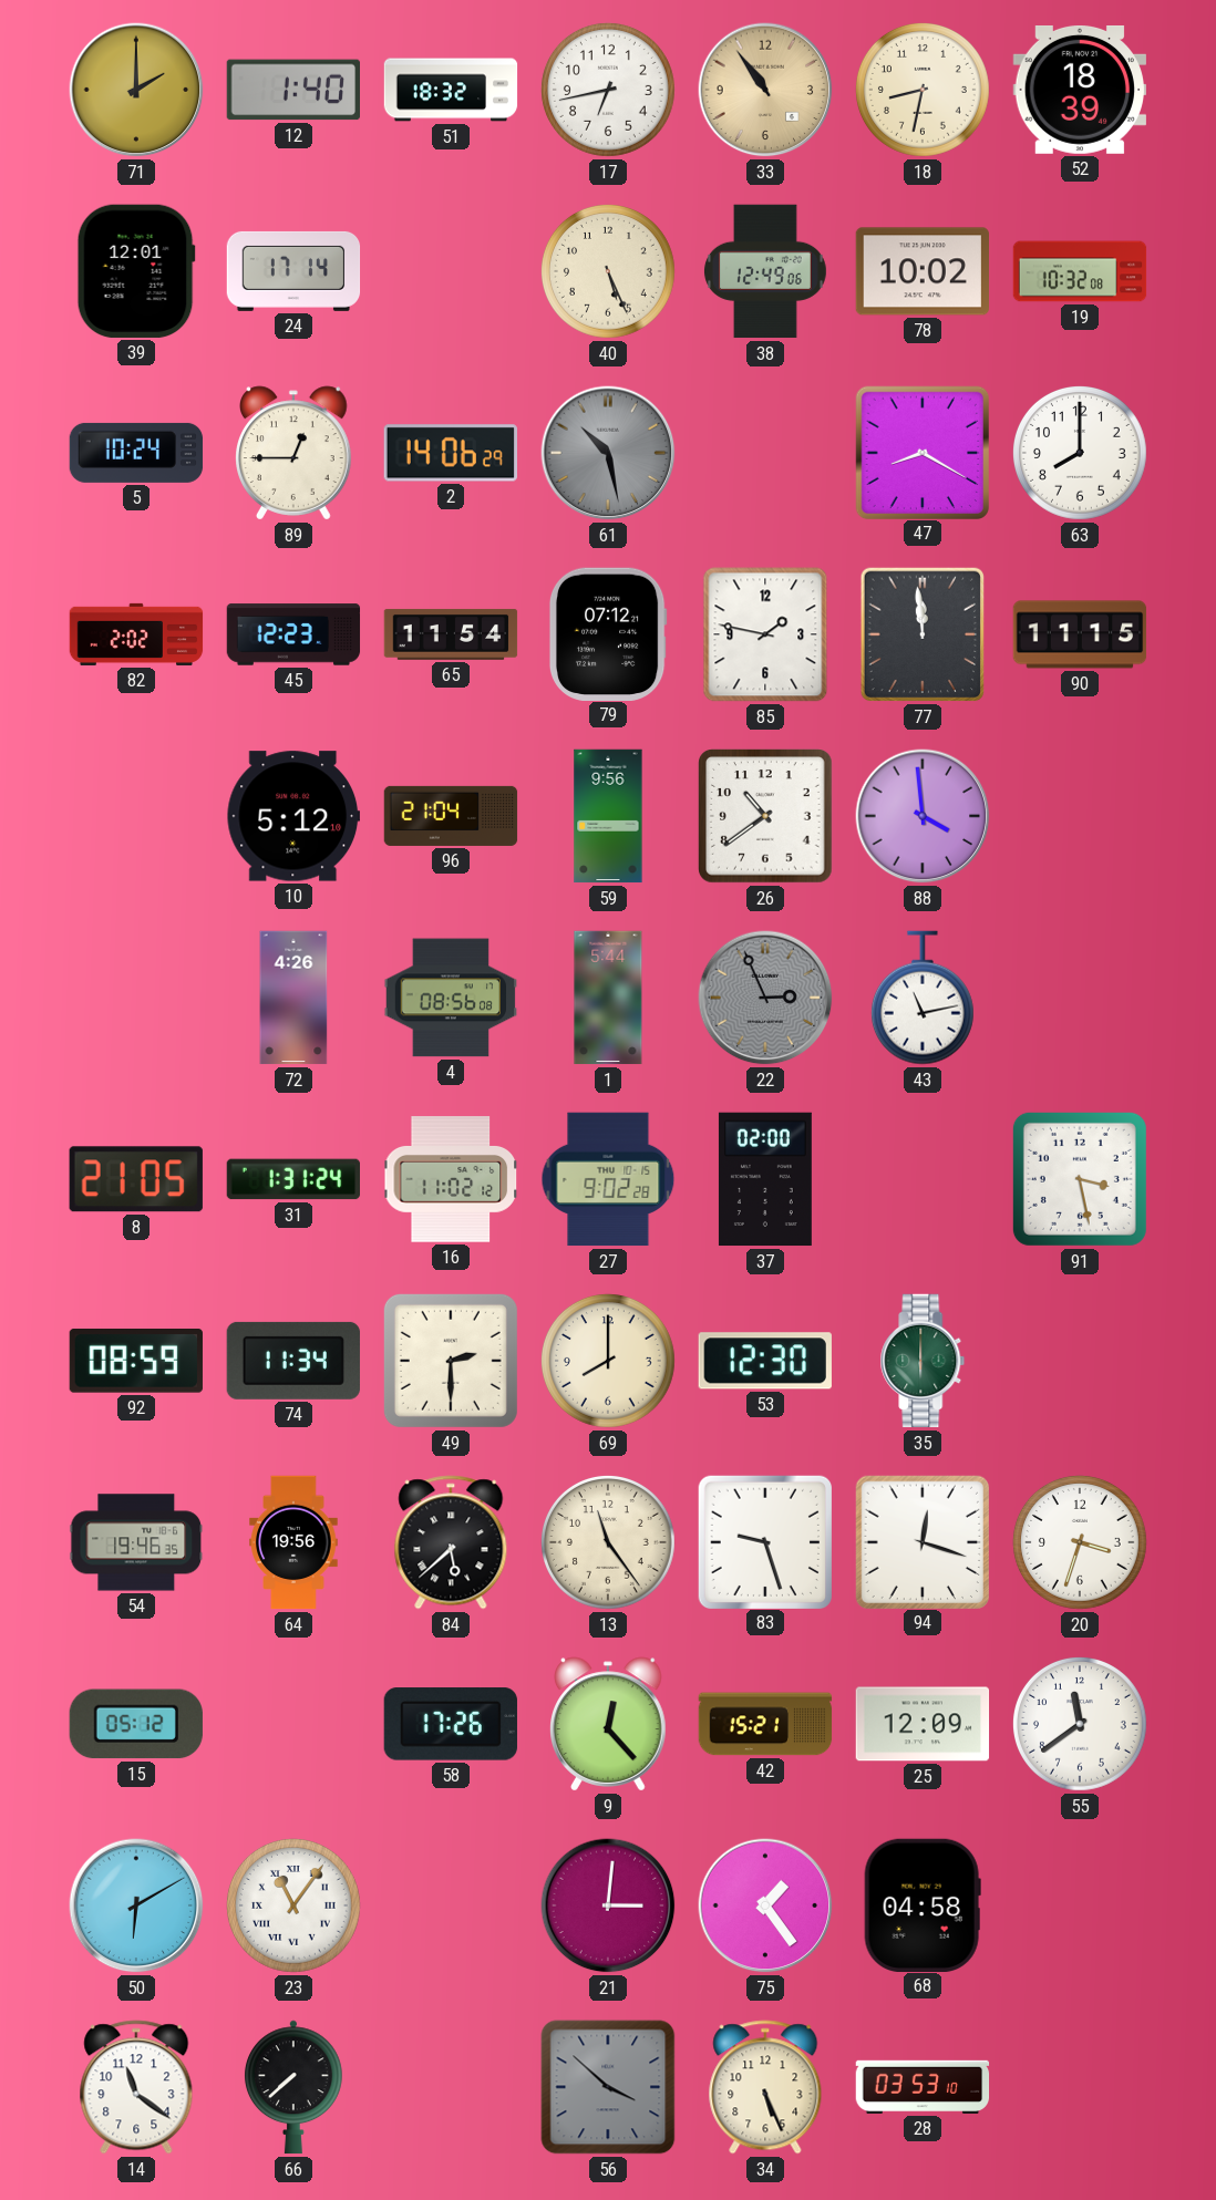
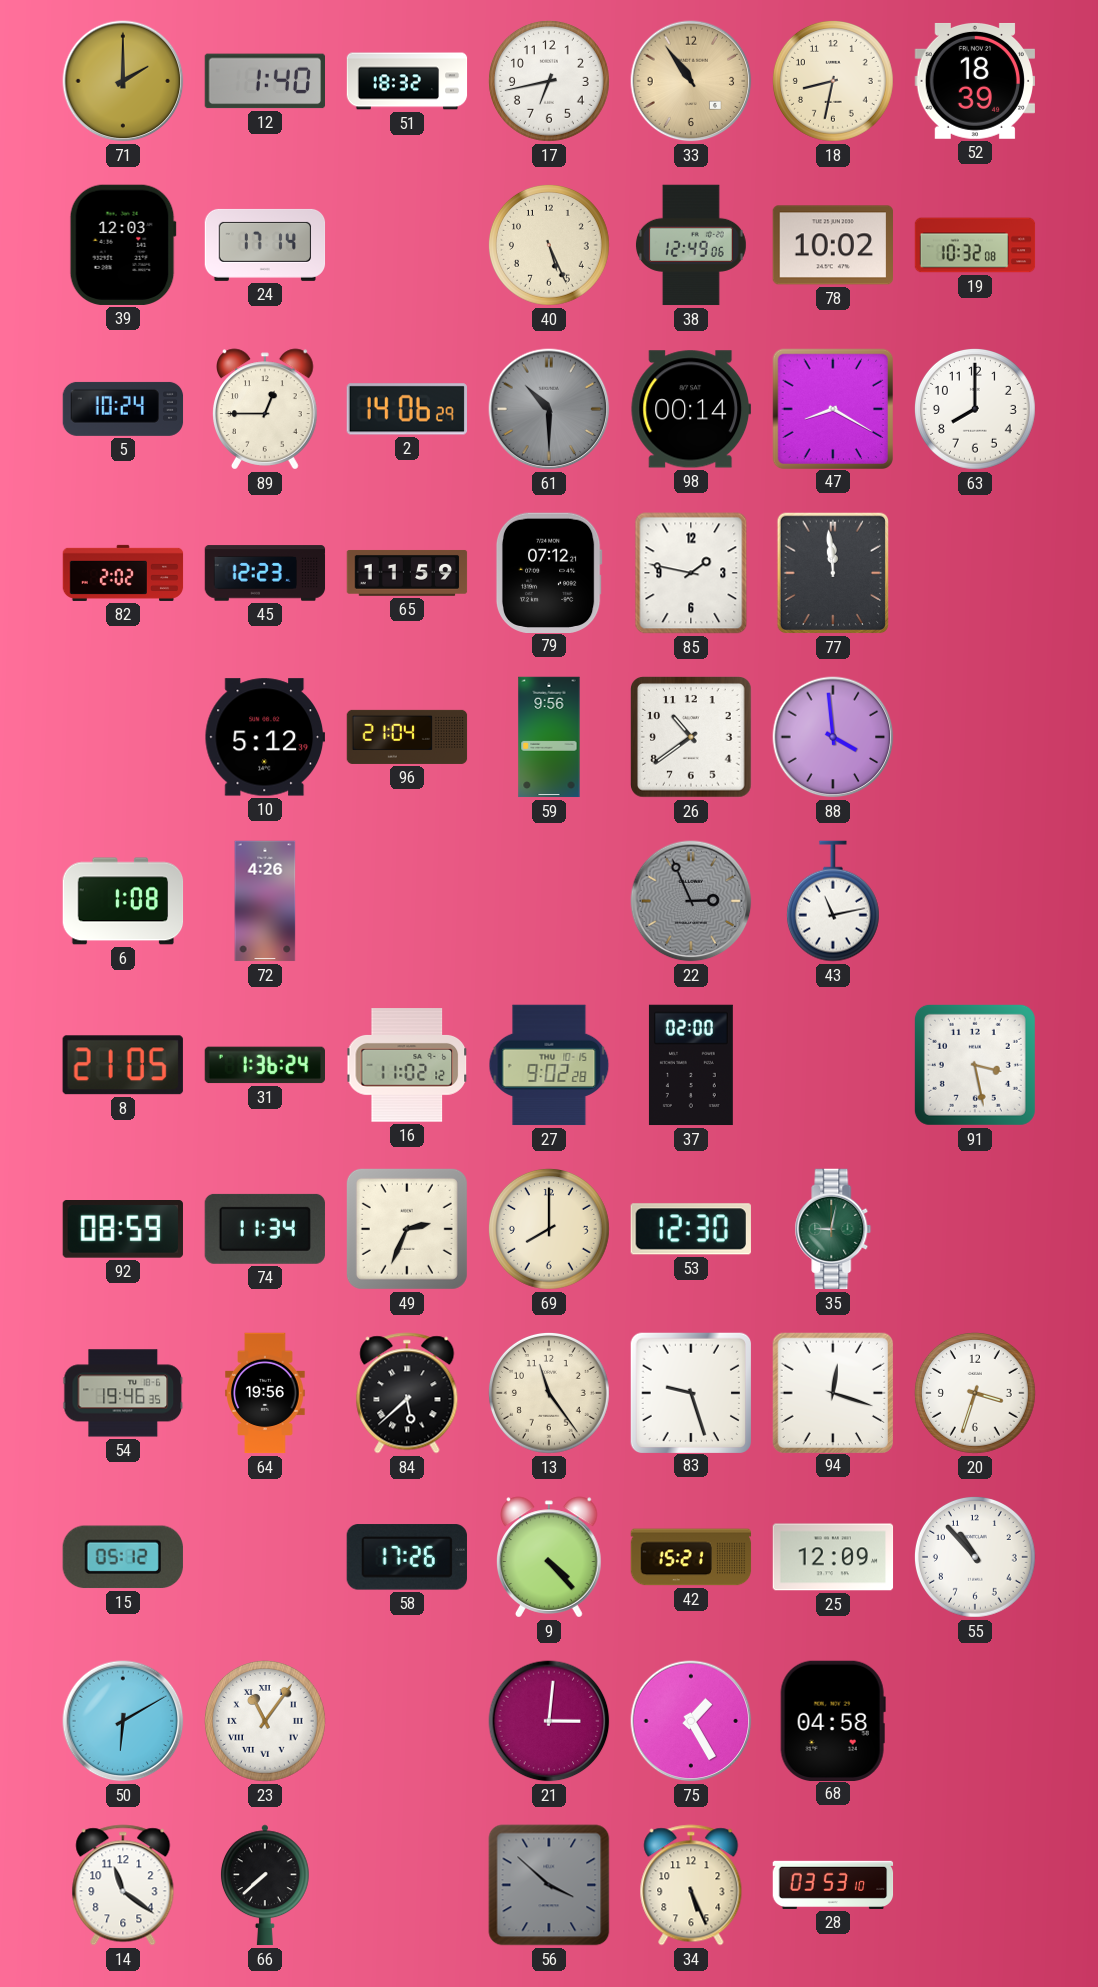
39: 12:01 -> 12:03
61: 10:28 -> 10:30
98: none -> 00:14
65: 11:54 -> 11:59
90: 11:15 -> none
10: 5:12:10 -> 5:12:39
6: none -> 1:08
4: 08:56 -> none
1: 5:44 -> none
31: 1:31 -> 1:36
49: 2:30 -> 2:34
35: 6:00 -> 9:02
9: 12:23 -> 4:23
55: 11:39 -> 10:53
75: 1:24 -> 1:25
